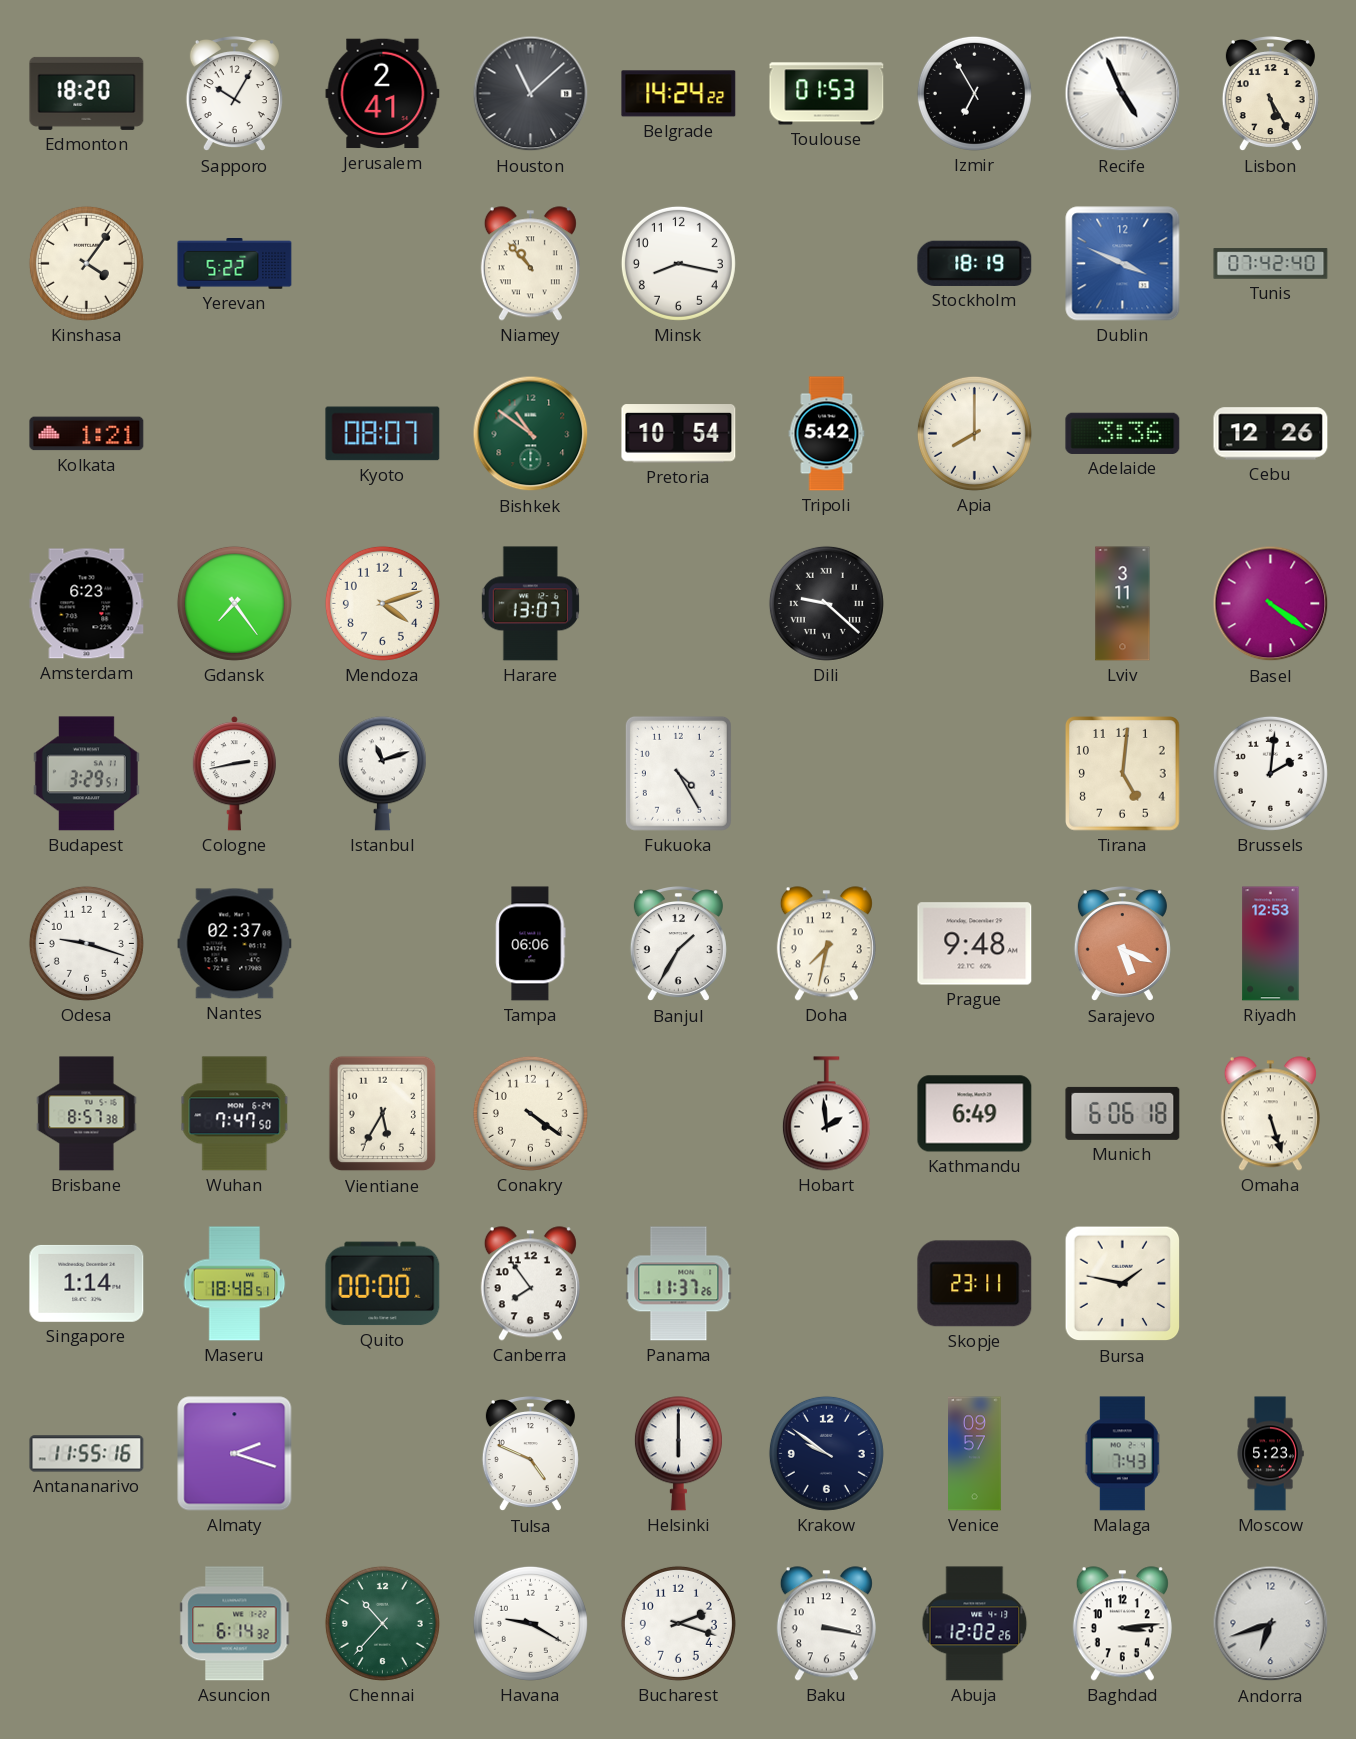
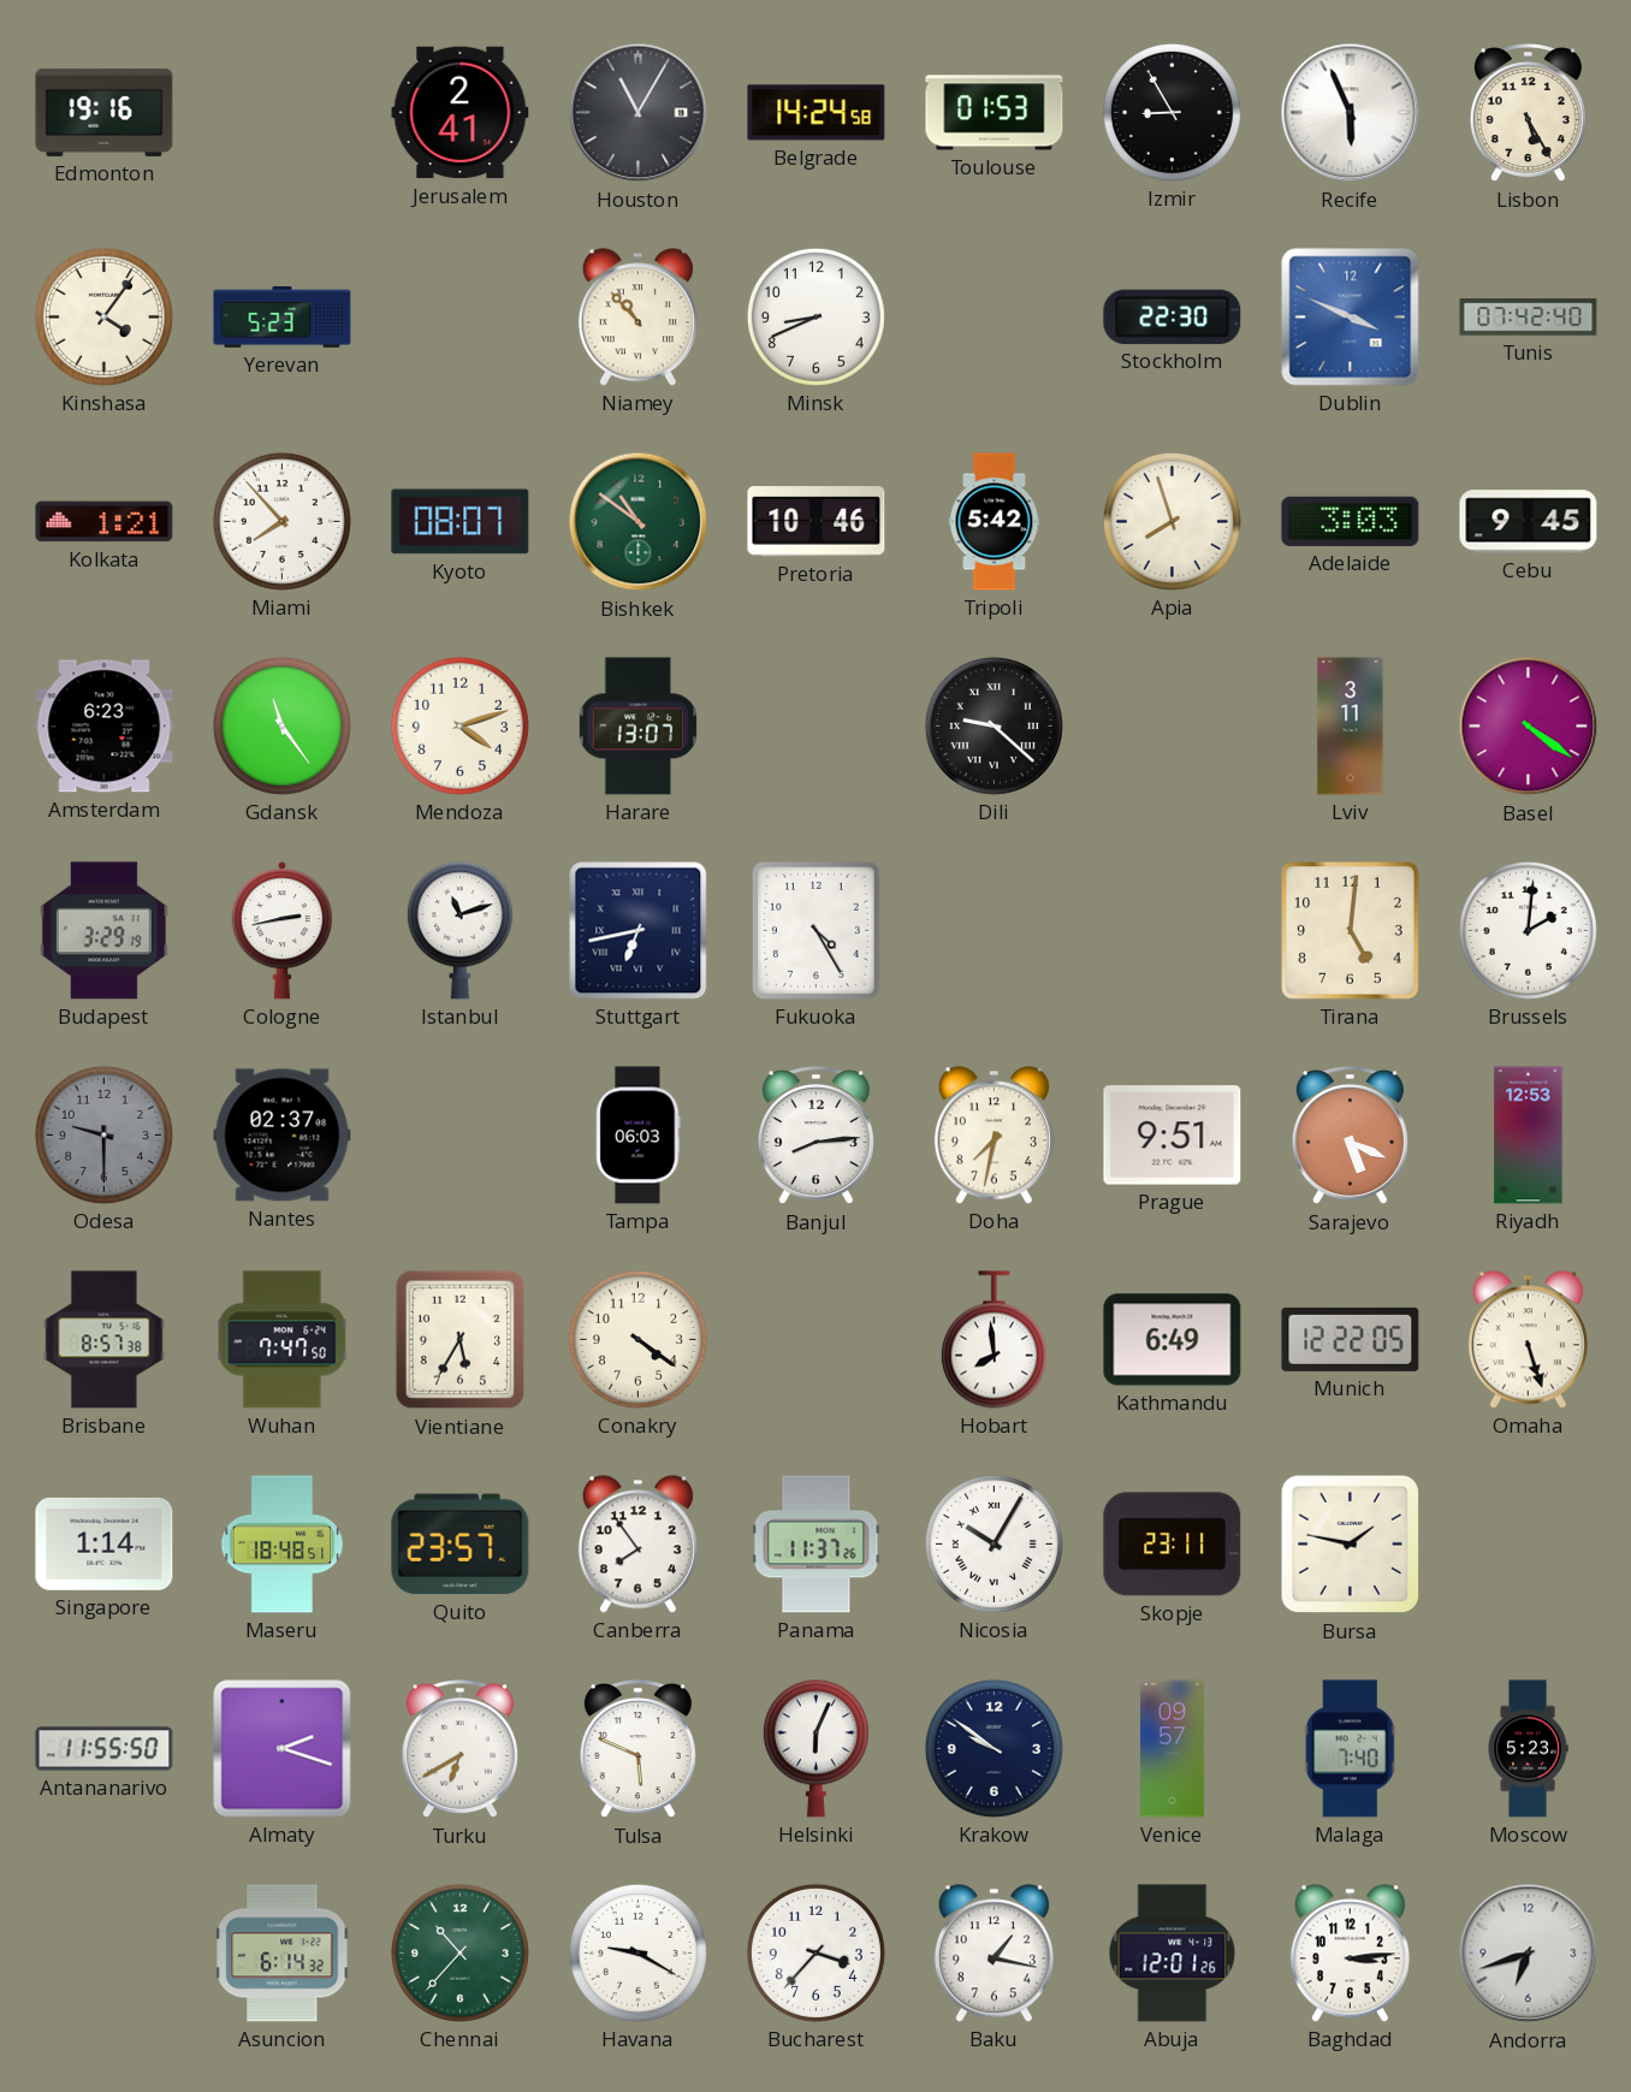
Edmonton: 18:20 -> 19:16
Sapporo: 10:05 -> none
Houston: 11:08 -> 11:05
Belgrade: 14:24:22 -> 14:24:58
Izmir: 6:55 -> 8:55
Recife: 4:56 -> 5:56
Yerevan: 5:22 -> 5:23
Minsk: 8:17 -> 8:41
Stockholm: 18:19 -> 22:30
Miami: none -> 7:53
Pretoria: 10:54 -> 10:46
Apia: 8:00 -> 7:57
Adelaide: 3:36 -> 3:03
Cebu: 12:26 -> 9:45
Gdansk: 7:24 -> 11:24
Budapest: 3:29:51 -> 3:29:19
Stuttgart: none -> 6:43
Odesa: 9:18 -> 9:30
Odesa dial: white -> grey
Tampa: 06:06 -> 06:03
Banjul: 1:35 -> 8:14
Prague: 9:48 -> 9:51
Hobart: 1:59 -> 7:59
Munich: 6:06 -> 12:22
Quito: 00:00 -> 23:57
Nicosia: none -> 10:05
Antananarivo: 11:55:16 -> 11:55:50
Turku: none -> 6:40
Tulsa: 4:49 -> 5:49
Helsinki: 6:00 -> 6:04
Malaga: 7:43 -> 7:40
Bucharest: 2:18 -> 3:37
Baku: 3:17 -> 1:17
Abuja: 12:02 -> 12:01
